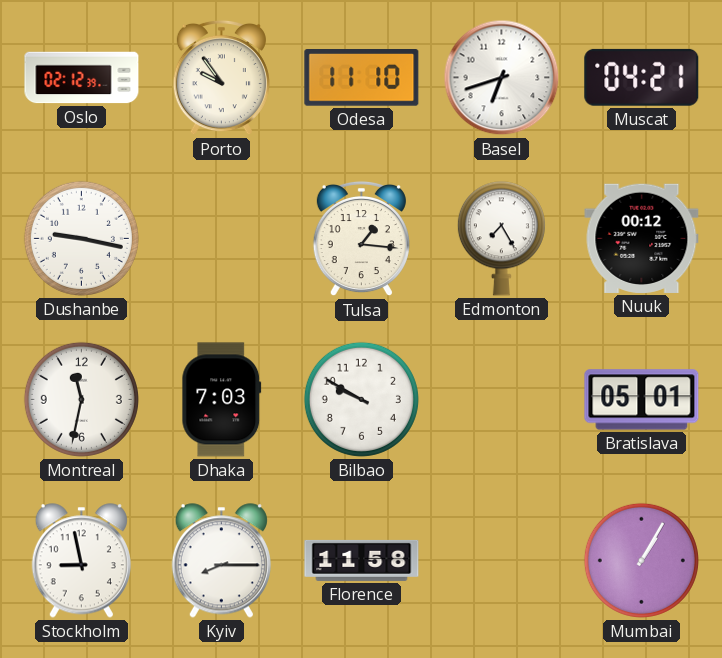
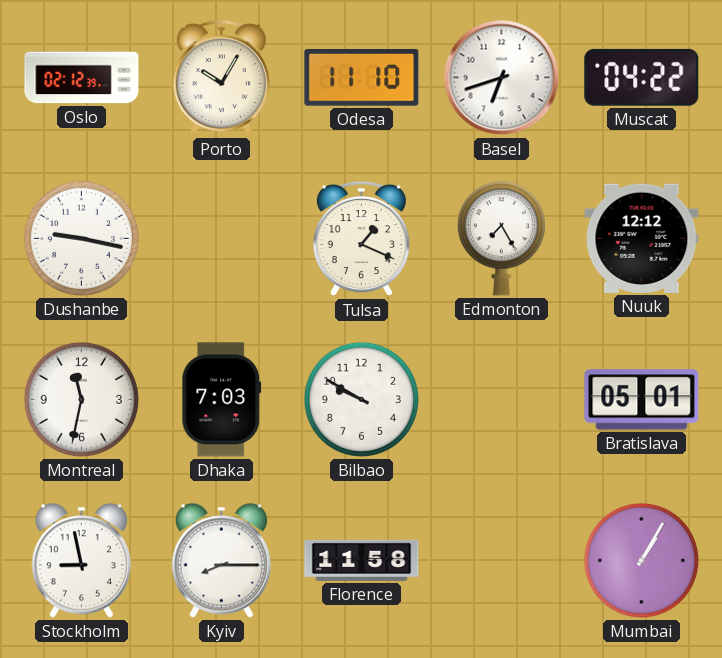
Porto: 9:54 -> 10:05
Muscat: 04:21 -> 04:22
Tulsa: 1:16 -> 1:19
Nuuk: 00:12 -> 12:12
